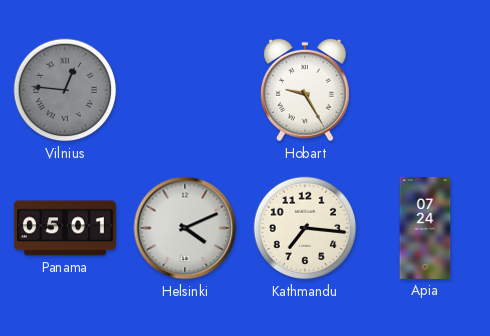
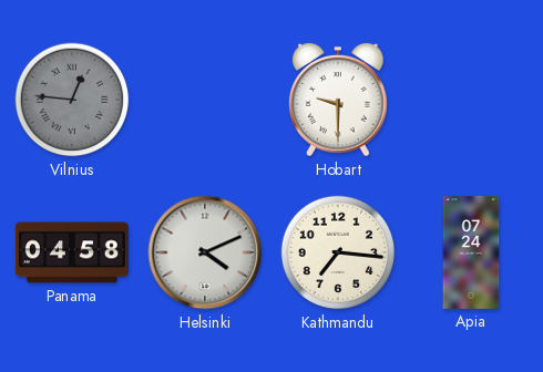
Hobart: 9:25 -> 9:30
Panama: 05:01 -> 04:58
